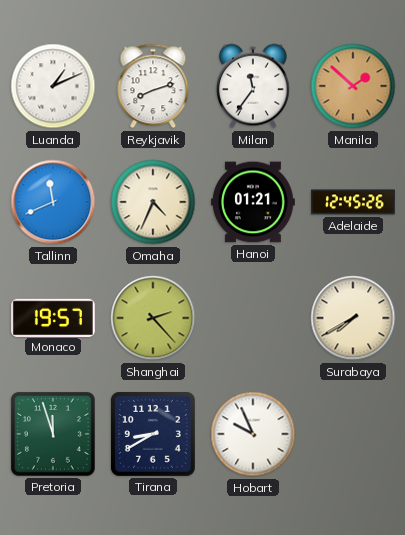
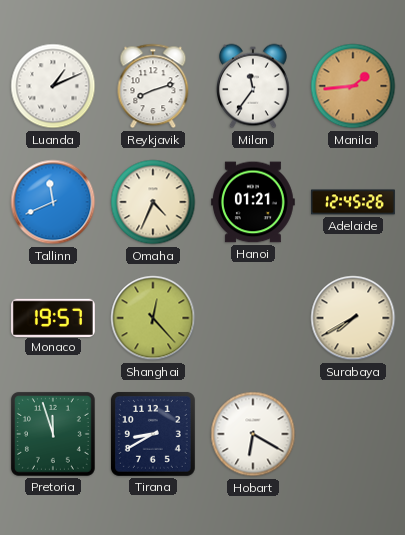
Manila: 1:52 -> 1:44
Shanghai: 2:23 -> 12:23
Hobart: 9:56 -> 6:20
